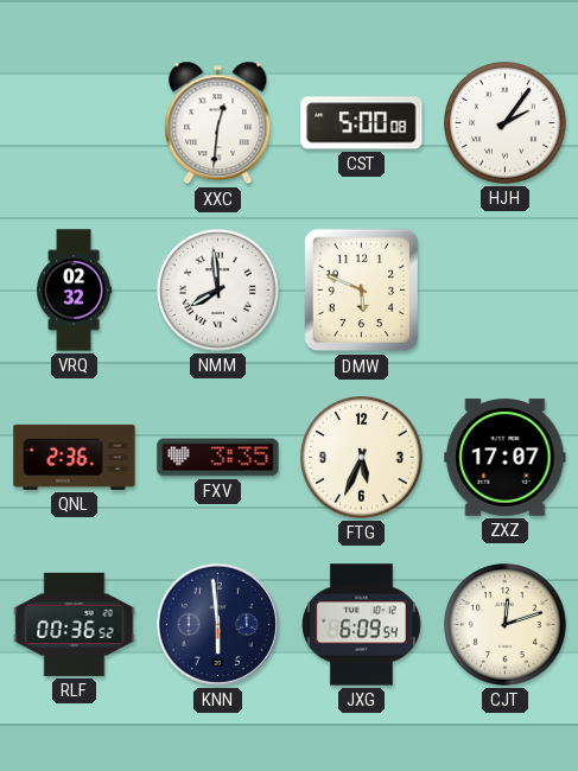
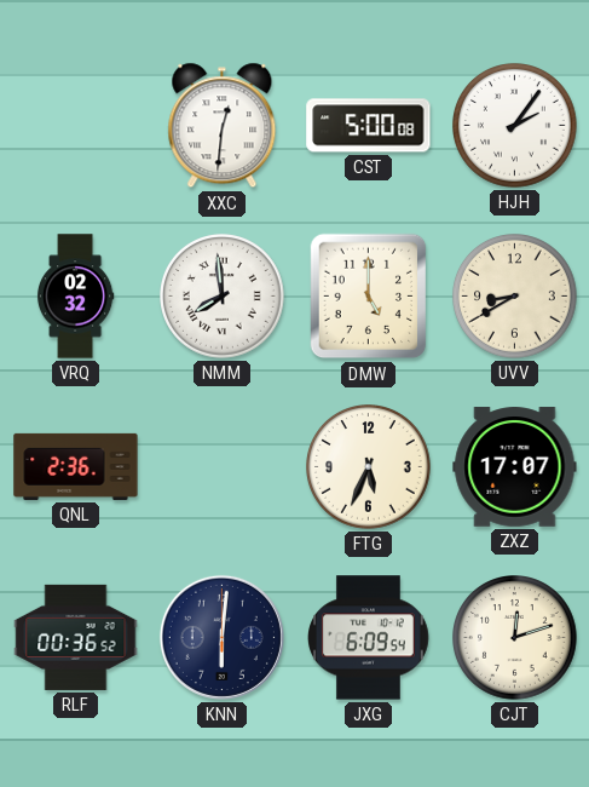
DMW: 5:49 -> 5:00
UVV: none -> 8:40
FXV: 3:35 -> none
KNN: 5:59 -> 6:01
